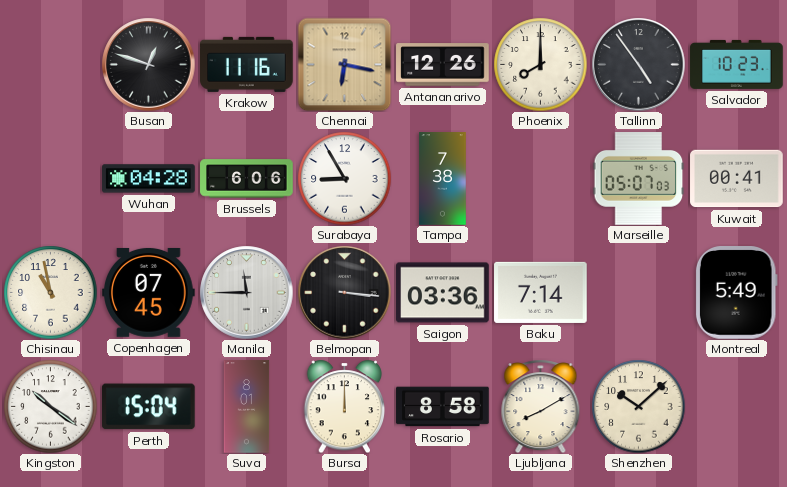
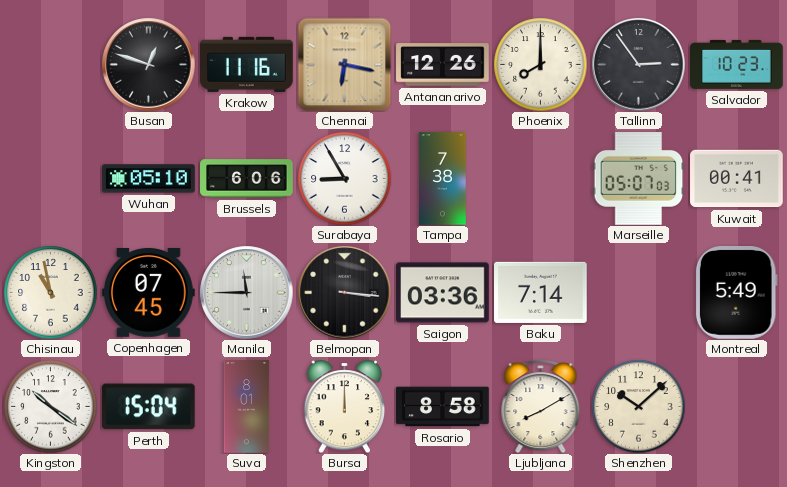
Tallinn: 4:54 -> 2:54
Wuhan: 04:28 -> 05:10
